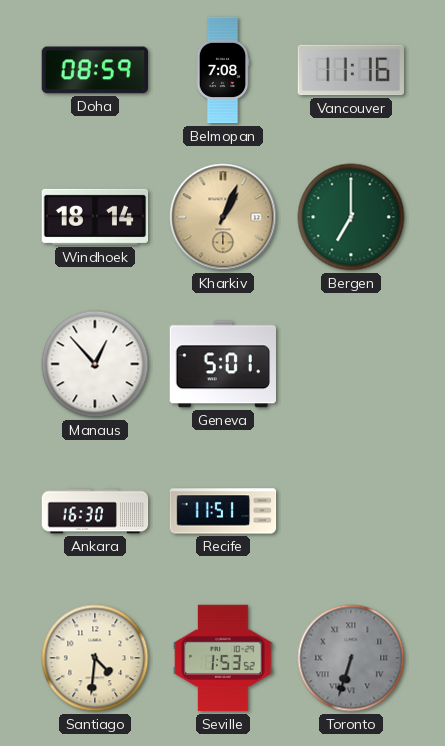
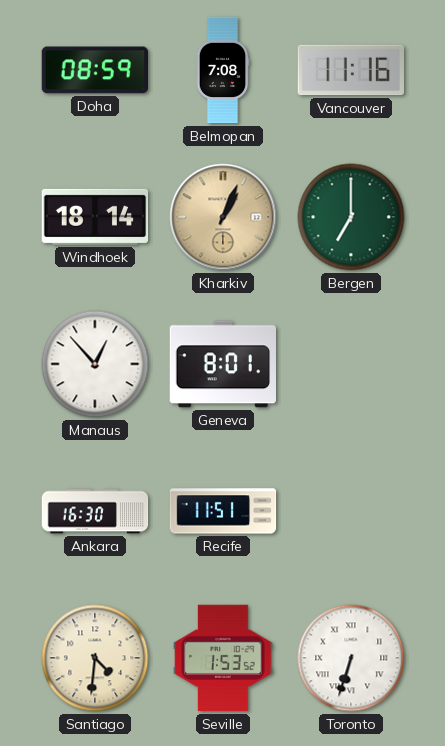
Geneva: 5:01 -> 8:01
Toronto dial: grey -> white
